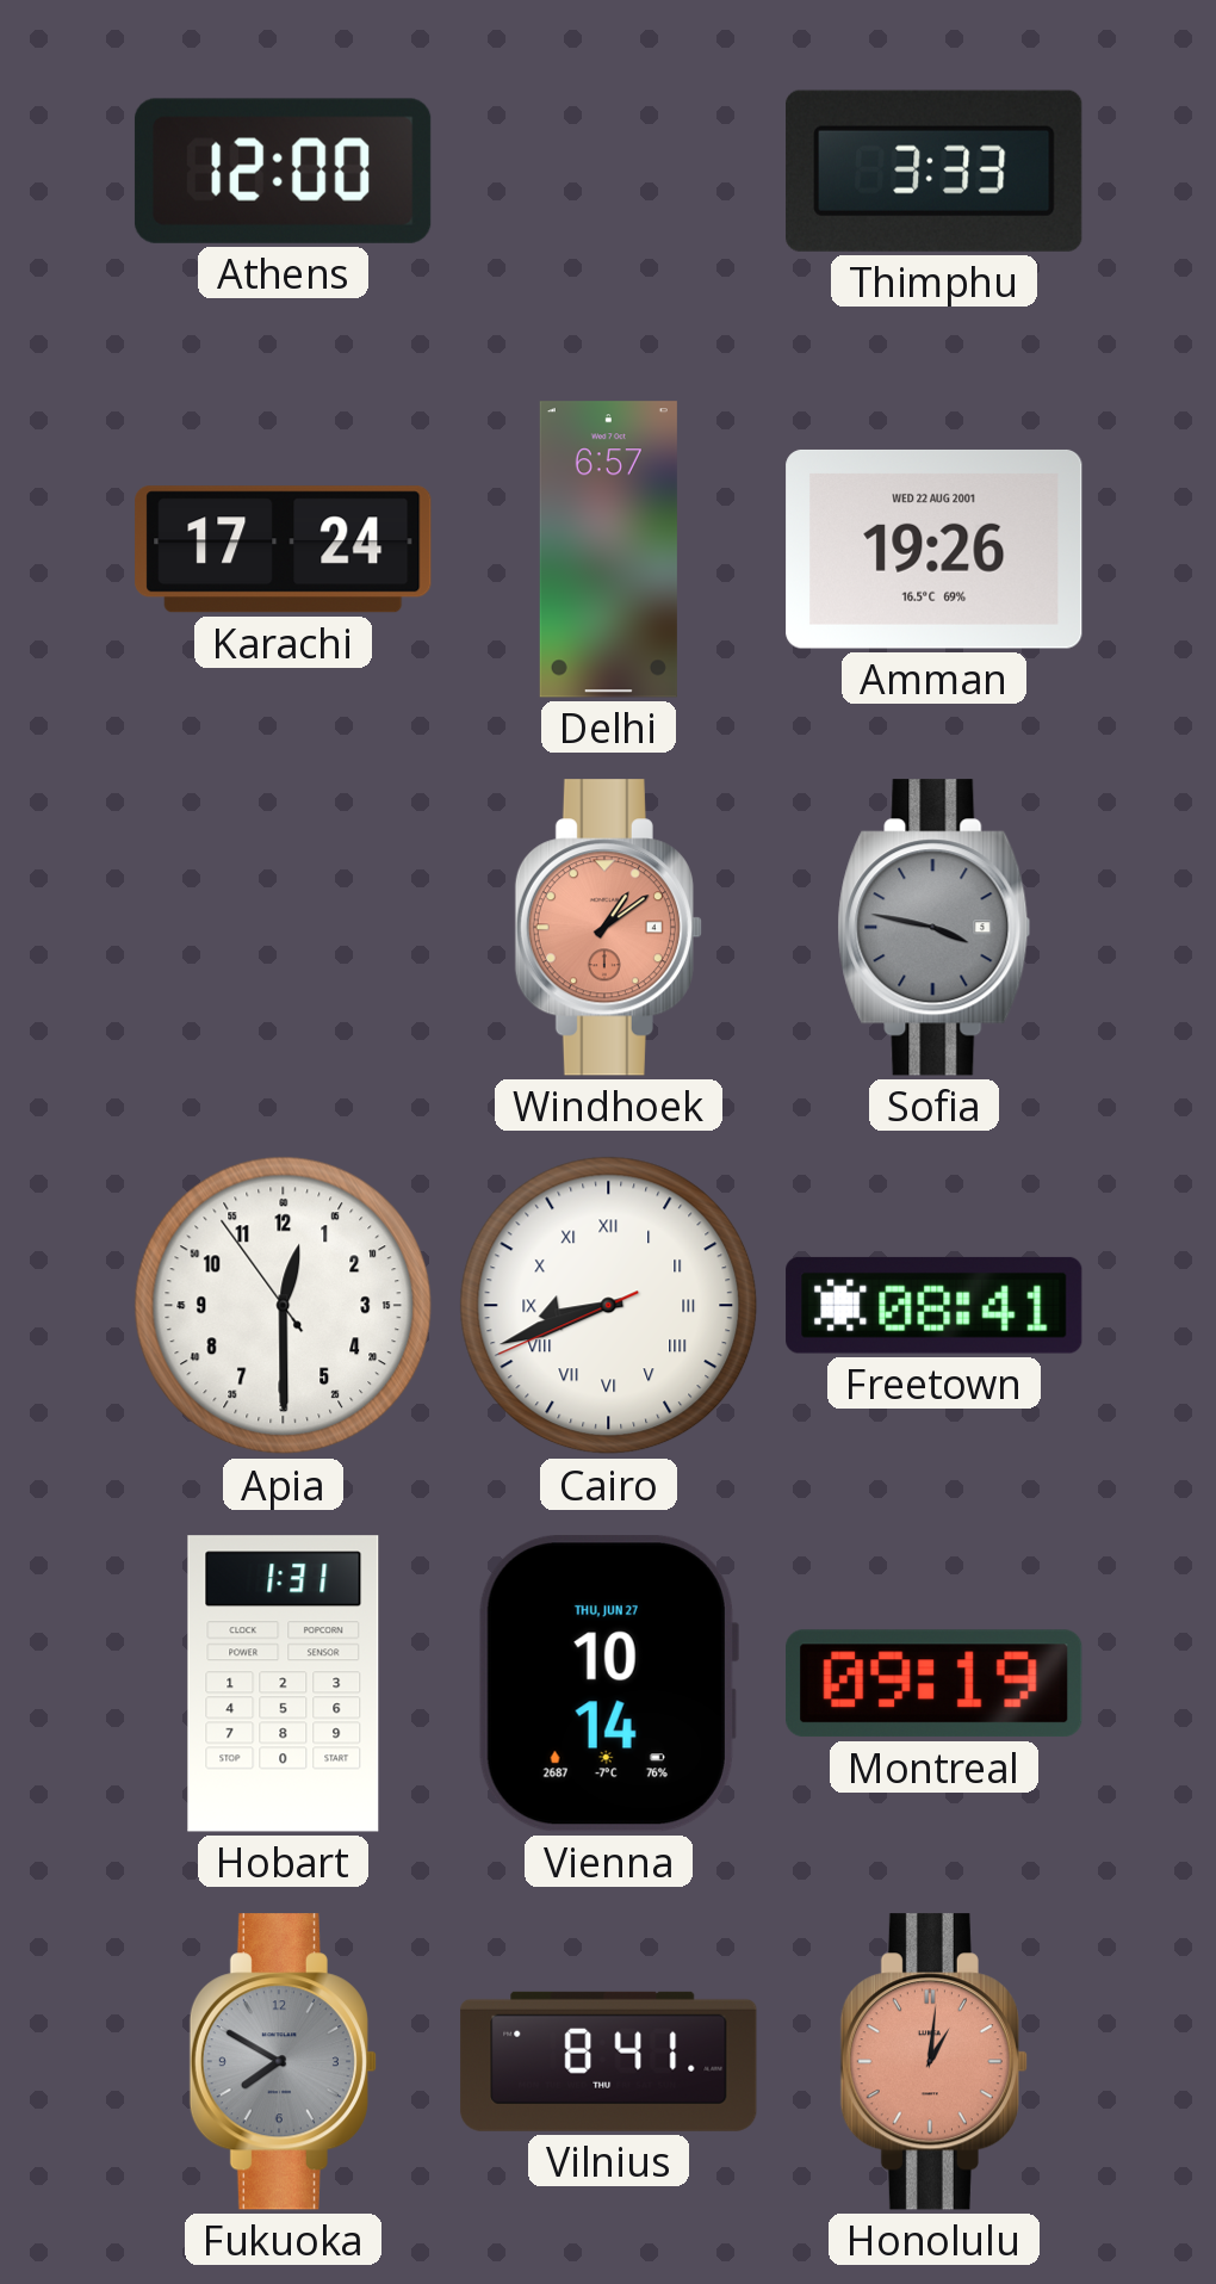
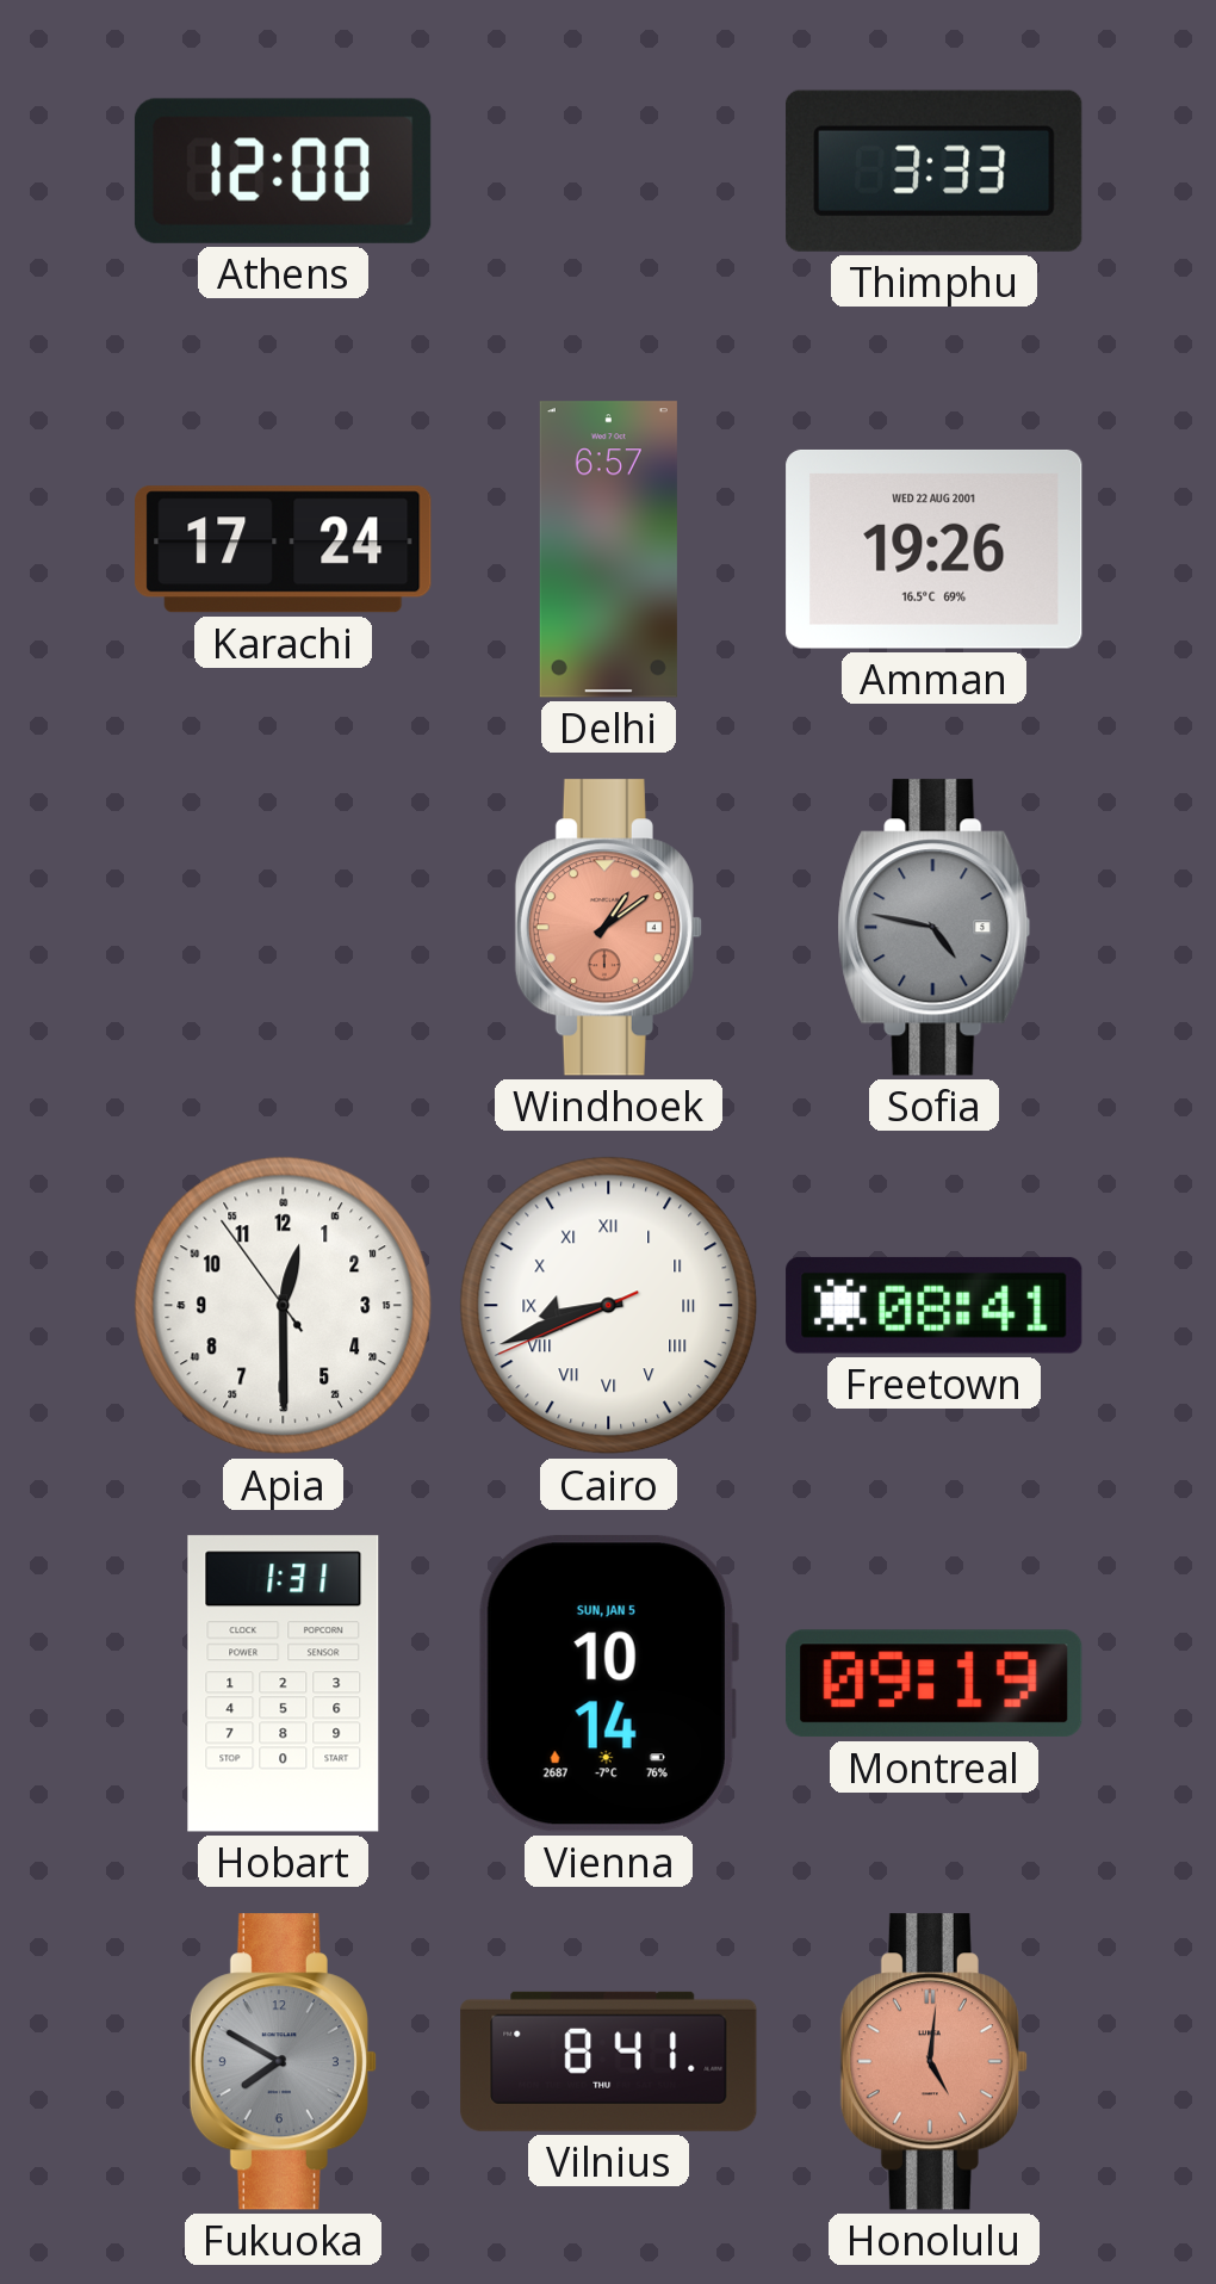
Sofia: 3:47 -> 4:47
Vienna date: THU, JUN 27 -> SUN, JAN 5
Honolulu: 1:01 -> 5:01
